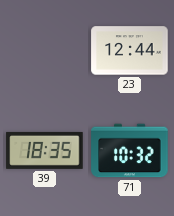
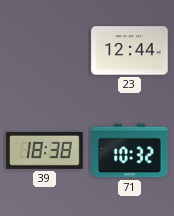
39: 18:35 -> 18:38
